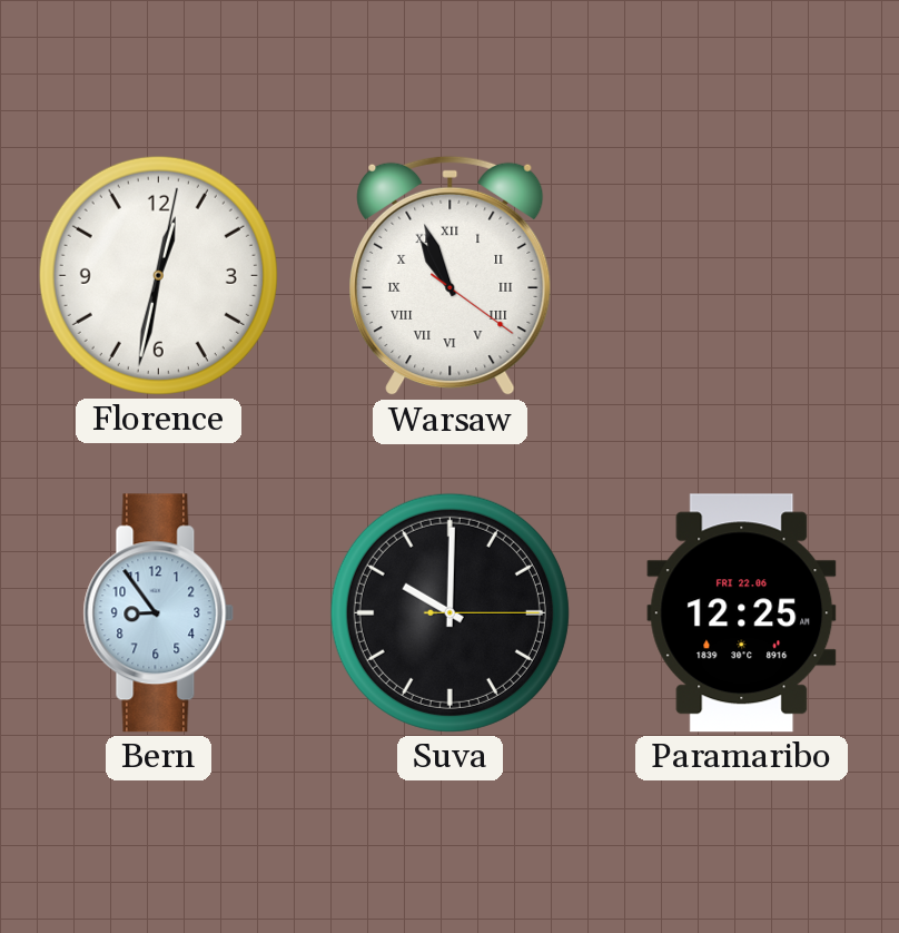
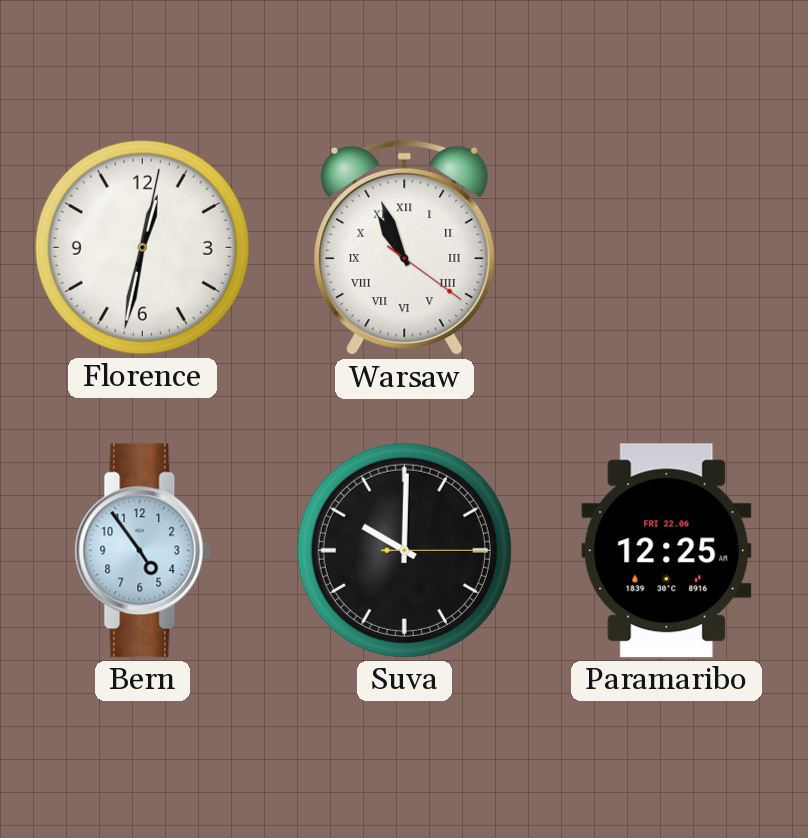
Bern: 8:54 -> 4:54
